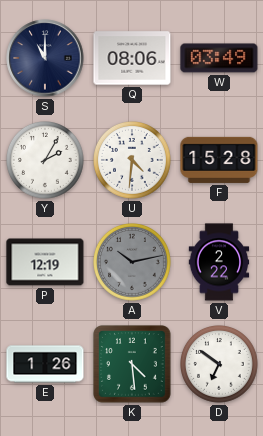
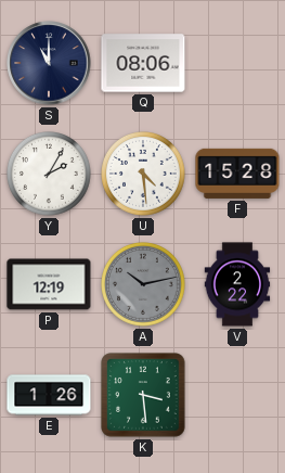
W: 03:49 -> none
U: 4:31 -> 4:29
K: 4:29 -> 3:29
D: 6:51 -> none
